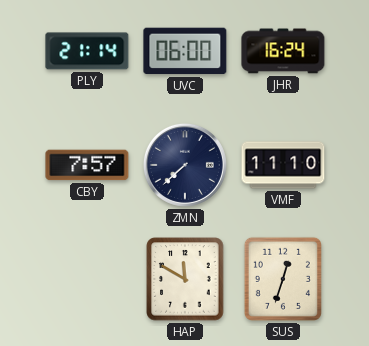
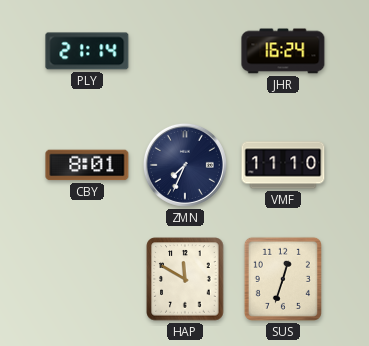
UVC: 06:00 -> none
CBY: 7:57 -> 8:01
ZMN: 7:38 -> 7:34
